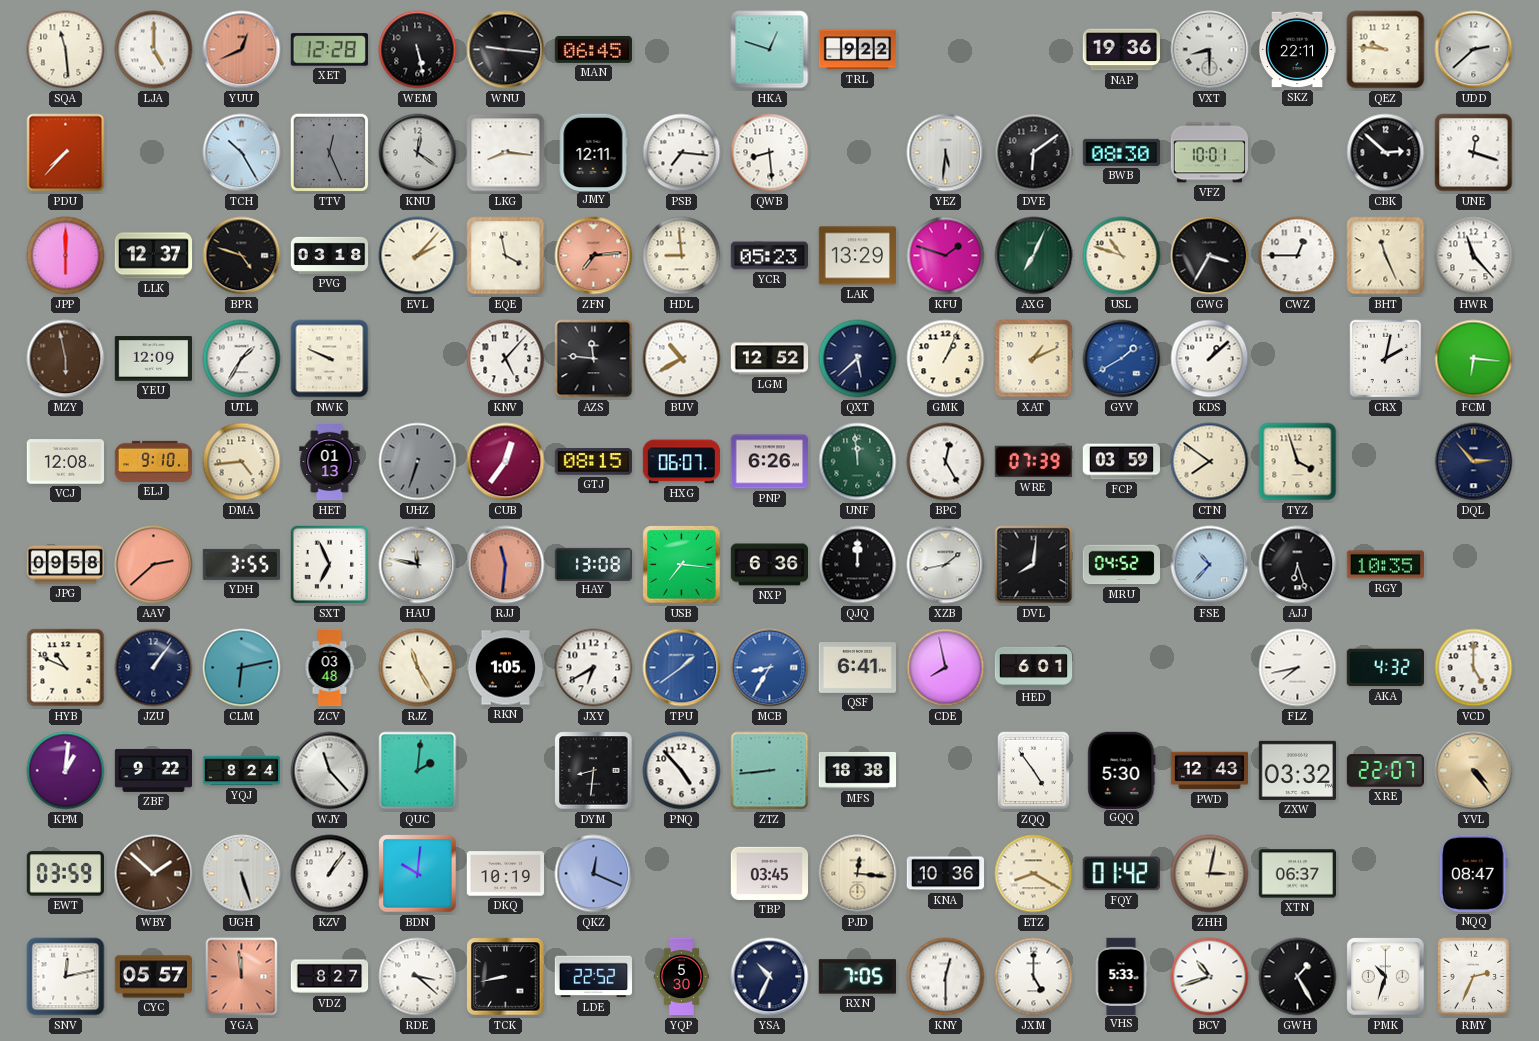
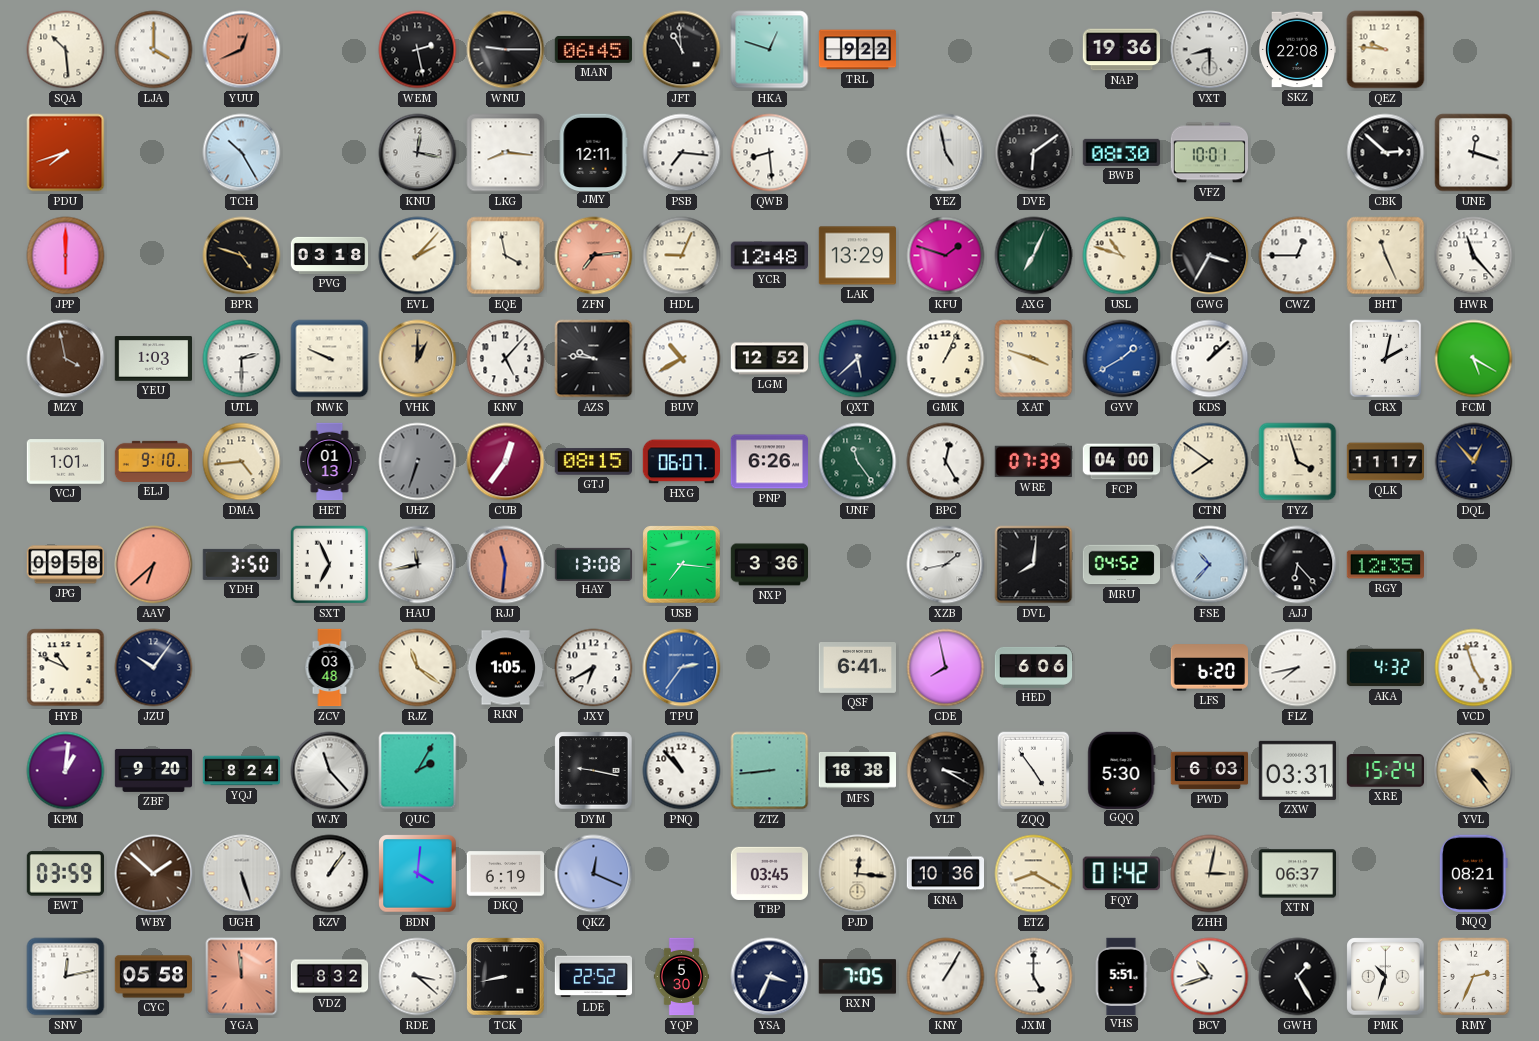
SQA: 11:29 -> 10:29
LJA: 5:00 -> 4:00
XET: 12:28 -> none
WEM: 5:28 -> 2:28
WNU: 9:16 -> 9:15
JFT: none -> 10:59
SKZ: 22:11 -> 22:08
UDD: 2:38 -> none
PDU: 7:37 -> 7:42
TTV: 12:26 -> none
KNU: 12:21 -> 12:17
YEZ: 5:31 -> 4:58
LLK: 12:37 -> none
HDL: 8:59 -> 9:04
YCR: 05:23 -> 12:48
MZY: 5:58 -> 3:58
YEU: 12:09 -> 1:03
UTL: 1:35 -> 2:30
VHK: none -> 1:00
AZS: 11:46 -> 9:46
XAT: 1:11 -> 3:48
FCM: 6:16 -> 5:20
VCJ: 12:08 -> 1:01
UNF: 11:59 -> 11:24
FCP: 03:59 -> 04:00
QLK: none -> 11:17
DQL: 2:53 -> 12:53
AAV: 2:38 -> 6:38
YDH: 3:55 -> 3:50
HAU: 11:47 -> 11:43
NXP: 6:36 -> 3:36
QJQ: 12:00 -> none
AJJ: 6:27 -> 6:23
RGY: 10:35 -> 12:35
JZU: 1:06 -> 10:06
CLM: 6:13 -> none
RJZ: 11:25 -> 11:21
TPU: 1:39 -> 2:36
MCB: 8:35 -> none
HED: 6:01 -> 6:06
LFS: none -> 6:20
VCD: 5:00 -> 4:57
ZBF: 9:22 -> 9:20
QUC: 2:01 -> 2:05
DYM: 8:31 -> 9:17
PNQ: 4:53 -> 10:53
YLT: none -> 3:20
PWD: 12:43 -> 6:03
ZXW: 03:32 -> 03:31
XRE: 22:07 -> 15:24
BDN: 10:01 -> 4:01
DKQ: 10:19 -> 6:19
NQQ: 08:47 -> 08:21
CYC: 05:57 -> 05:58
VDZ: 8:27 -> 8:32
YSA: 10:34 -> 3:34
KNY: 12:30 -> 1:05
VHS: 5:33 -> 5:51
